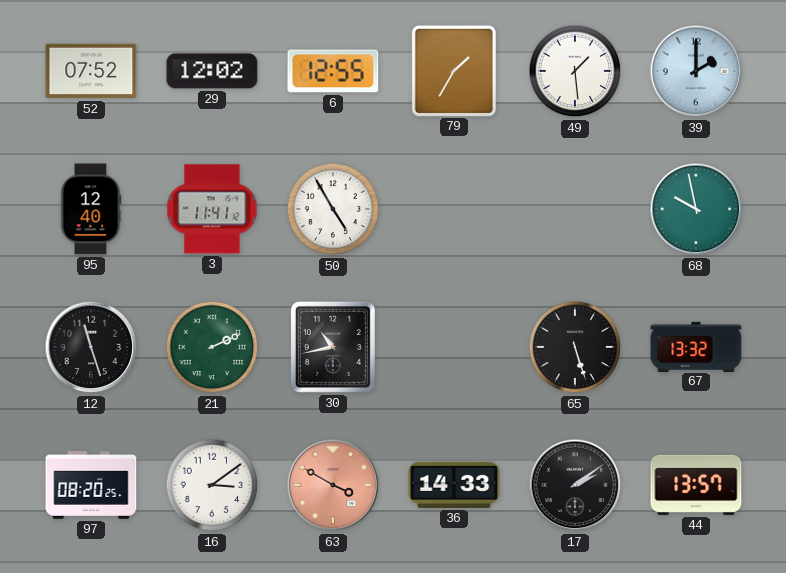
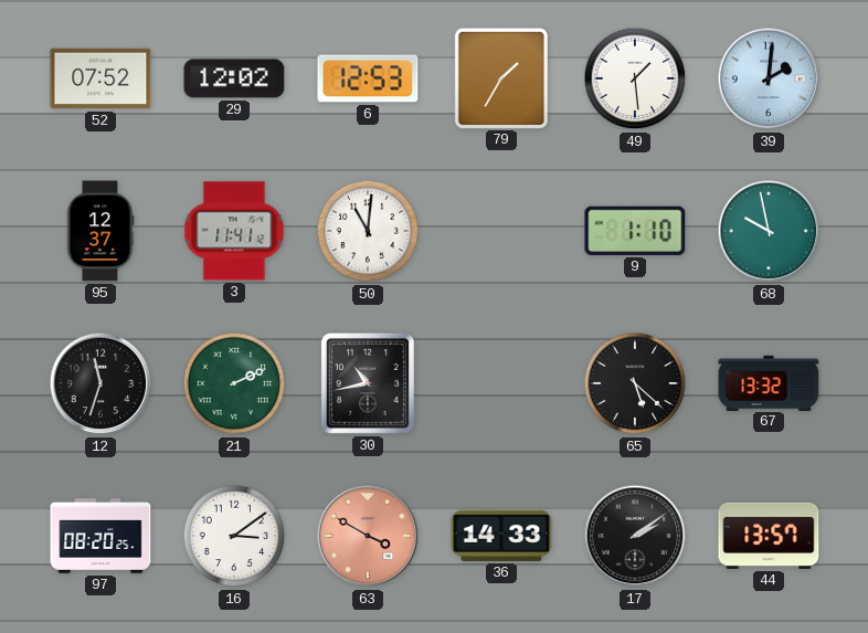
6: 12:55 -> 12:53
39: 2:00 -> 2:01
95: 12:40 -> 12:37
50: 4:55 -> 11:01
9: none -> 1:10
12: 11:27 -> 11:33
65: 5:27 -> 5:22
